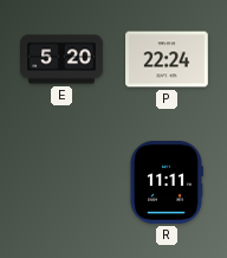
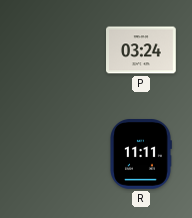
E: 5:20 -> none
P: 22:24 -> 03:24
